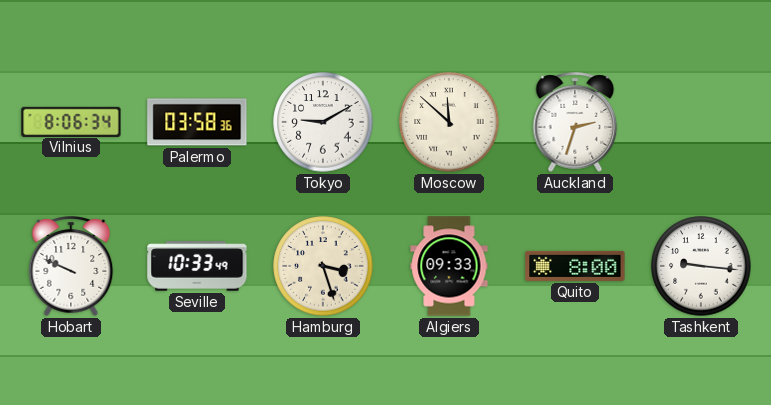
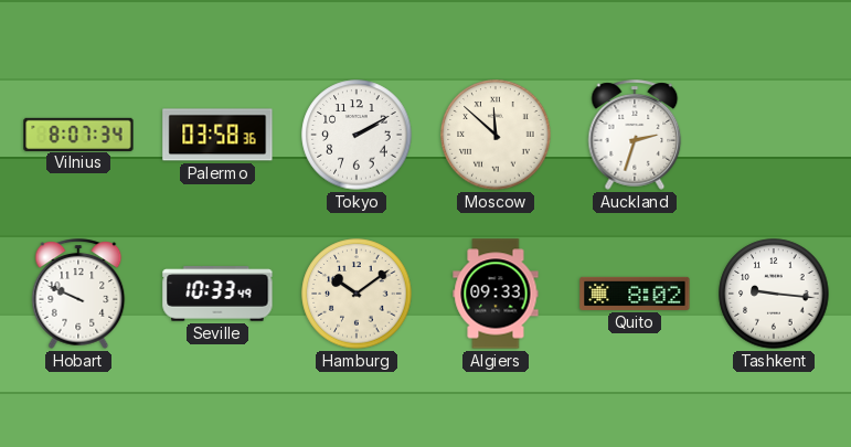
Vilnius: 8:06 -> 8:07
Tokyo: 9:10 -> 2:10
Hamburg: 3:27 -> 10:09
Quito: 8:00 -> 8:02
